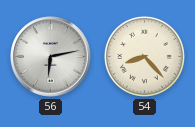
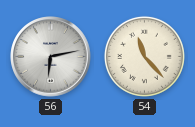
54: 8:23 -> 11:23
